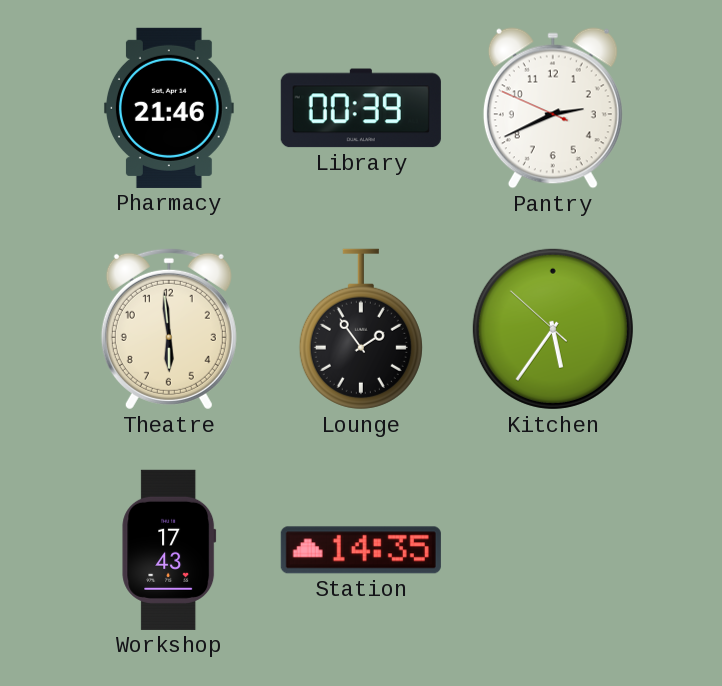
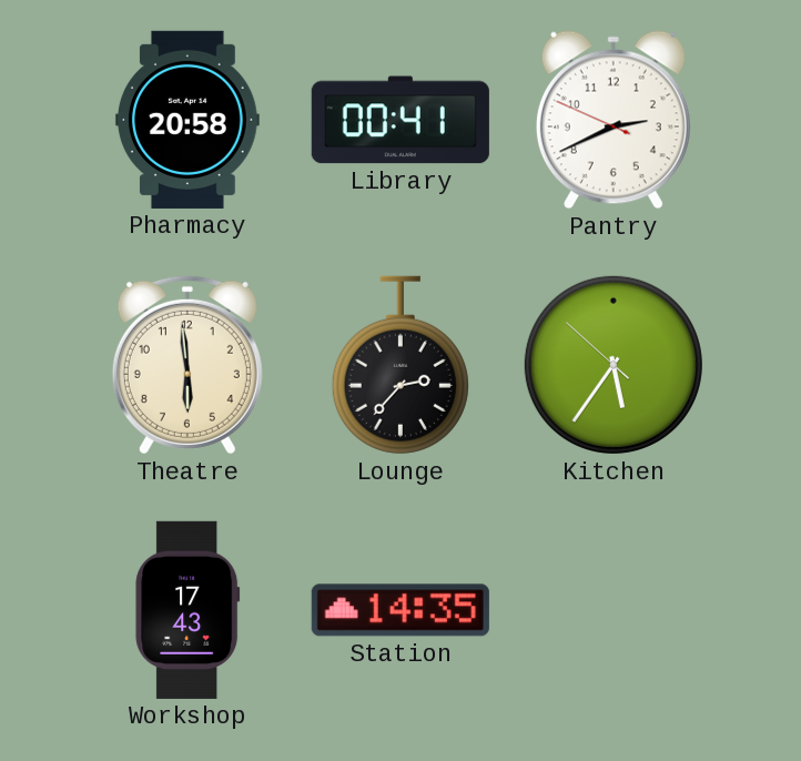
Pharmacy: 21:46 -> 20:58
Library: 00:39 -> 00:41
Lounge: 1:54 -> 2:37
